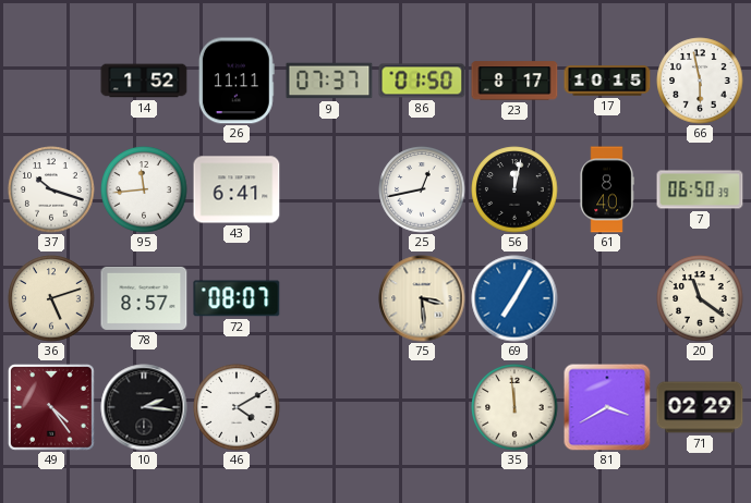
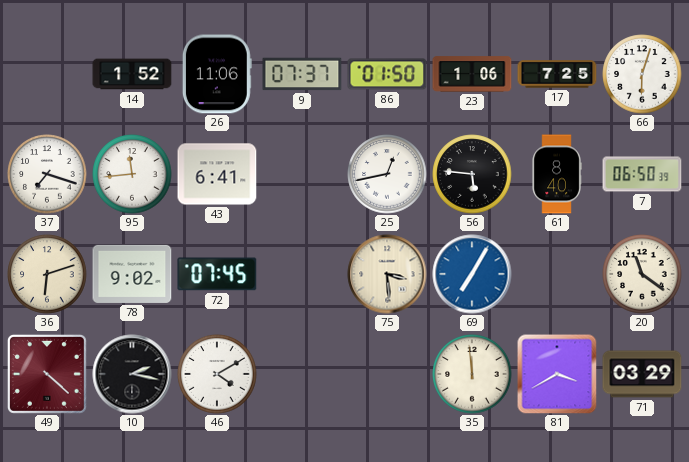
26: 11:11 -> 11:06
23: 8:17 -> 1:06
17: 10:15 -> 7:25
66: 5:58 -> 6:03
37: 10:18 -> 7:18
56: 12:02 -> 5:46
36: 5:12 -> 6:12
78: 8:57 -> 9:02
72: 08:07 -> 07:45
49: 4:24 -> 4:22
10: 2:16 -> 2:17
71: 02:29 -> 03:29
